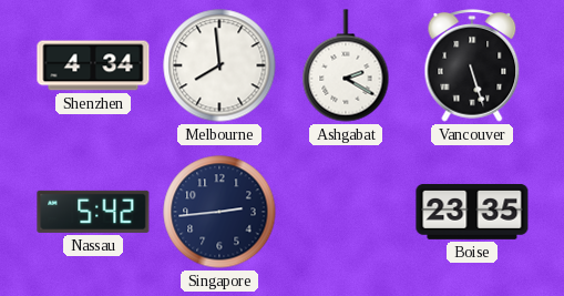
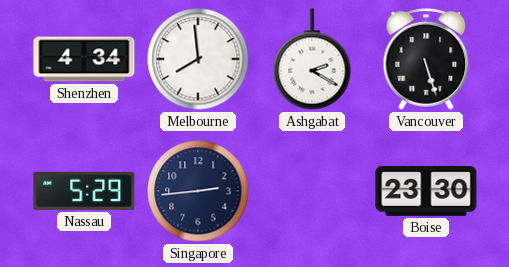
Nassau: 5:42 -> 5:29
Boise: 23:35 -> 23:30
